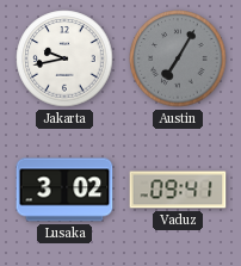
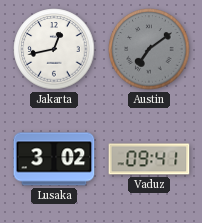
Jakarta: 9:43 -> 12:43
Austin: 7:05 -> 7:09
